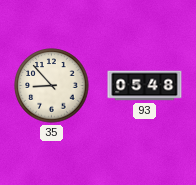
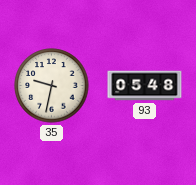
35: 8:53 -> 9:32
